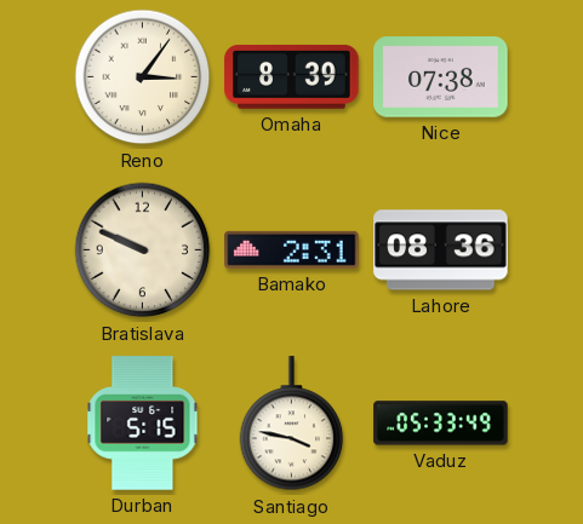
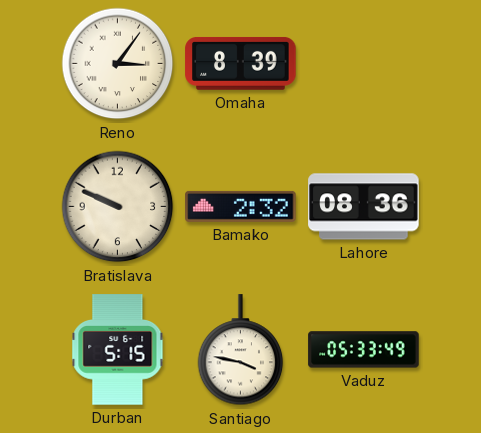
Nice: 07:38 -> none
Bamako: 2:31 -> 2:32
